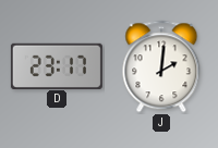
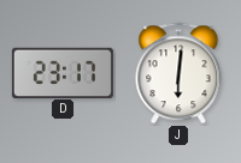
J: 2:01 -> 6:01
